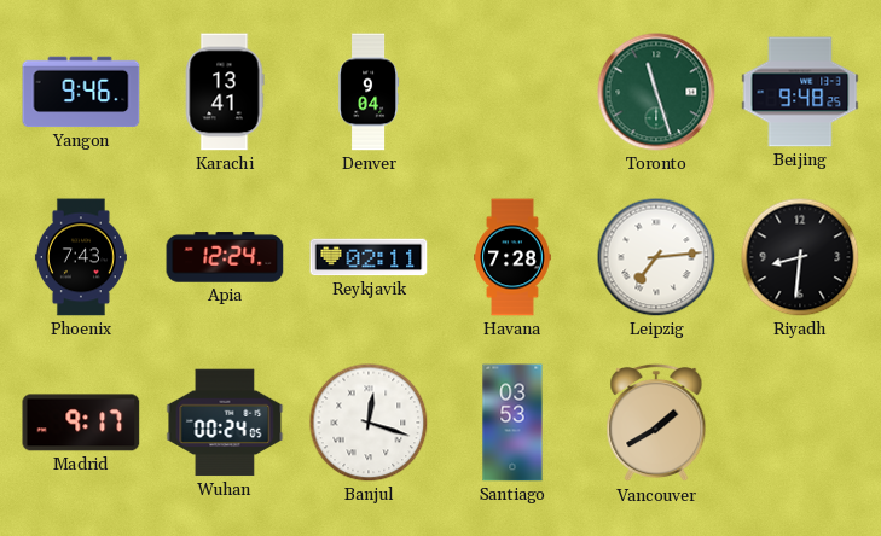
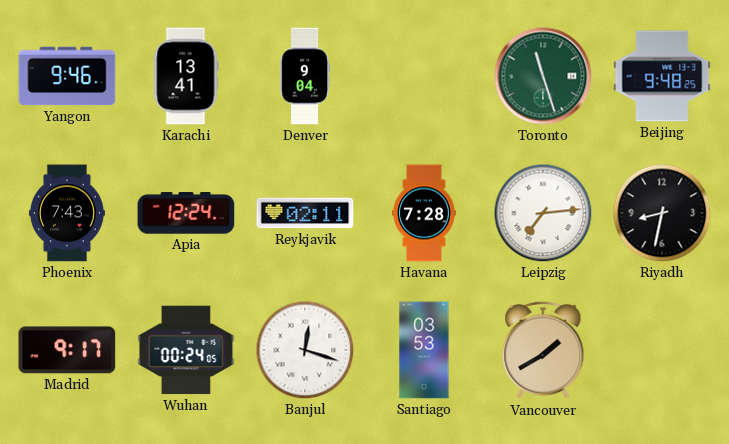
Riyadh: 8:31 -> 8:32
